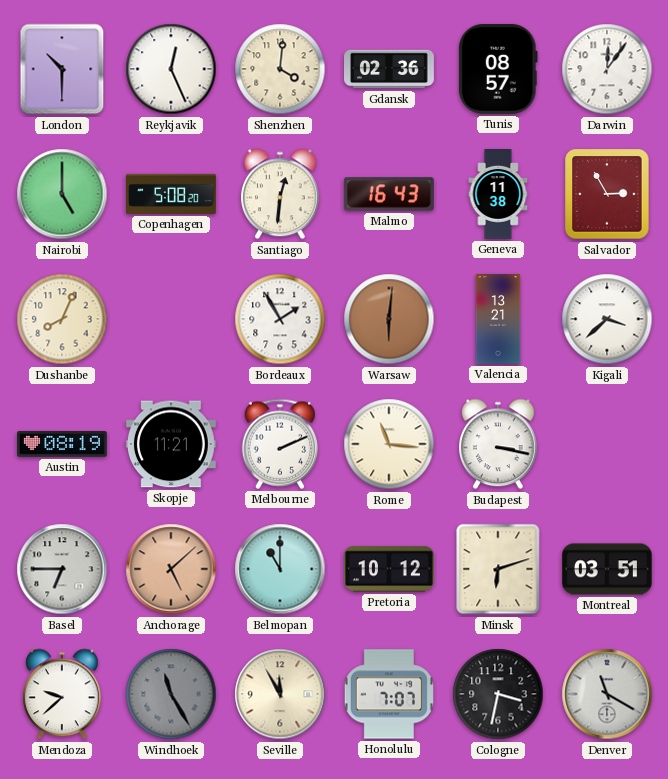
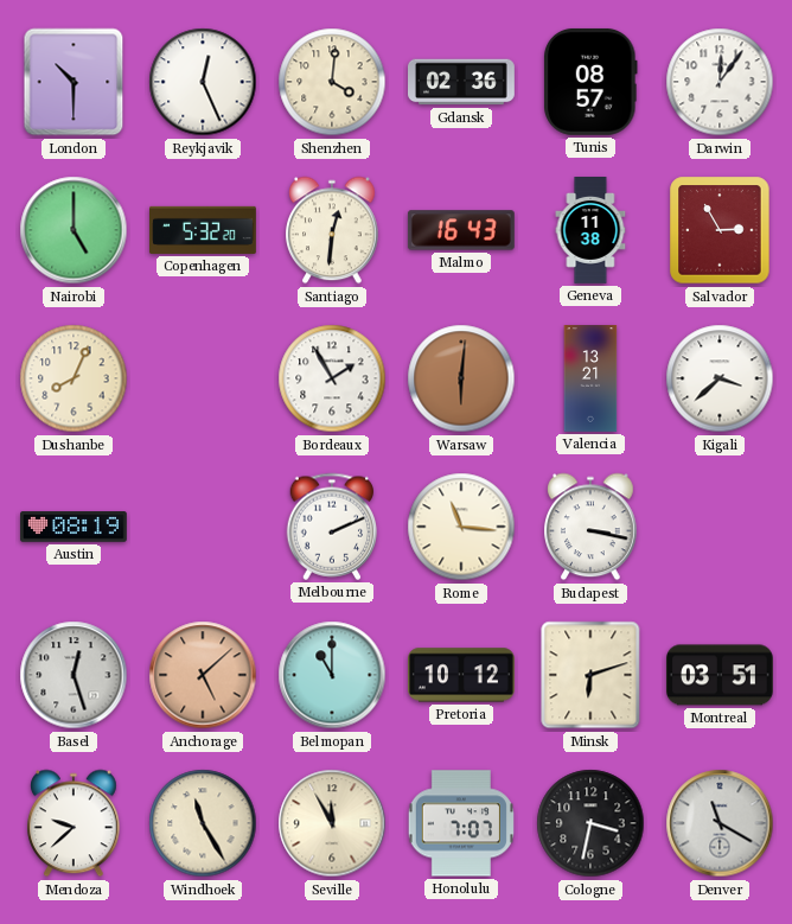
Copenhagen: 5:08 -> 5:32
Skopje: 11:21 -> none
Basel: 6:45 -> 12:27
Windhoek dial: grey -> cream
